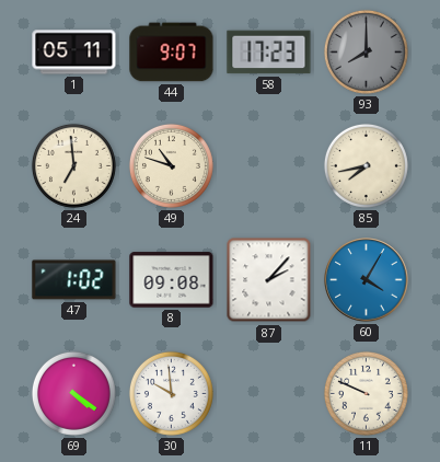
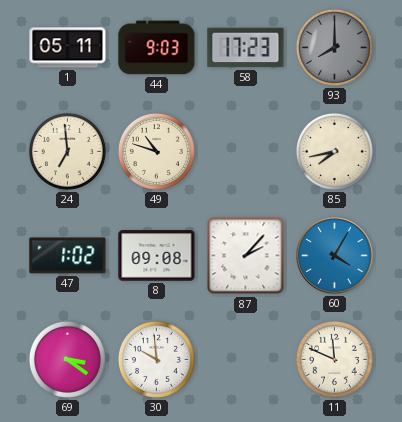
44: 9:07 -> 9:03
69: 4:21 -> 3:21
11: 9:49 -> 11:49
